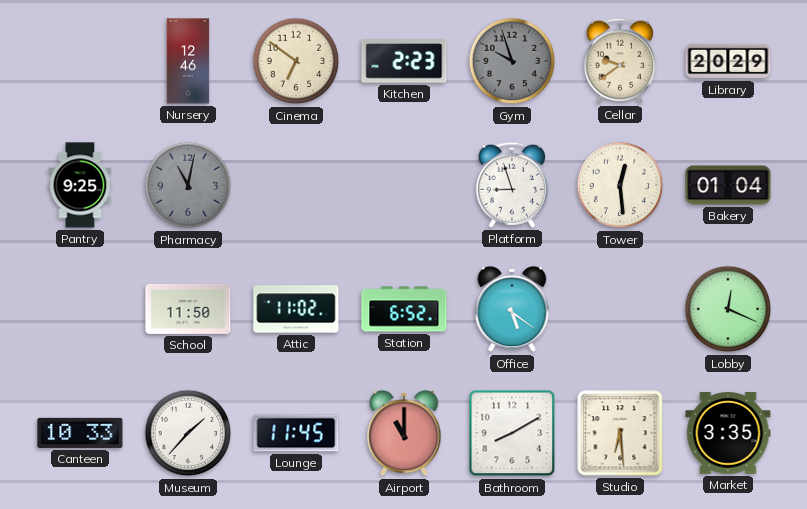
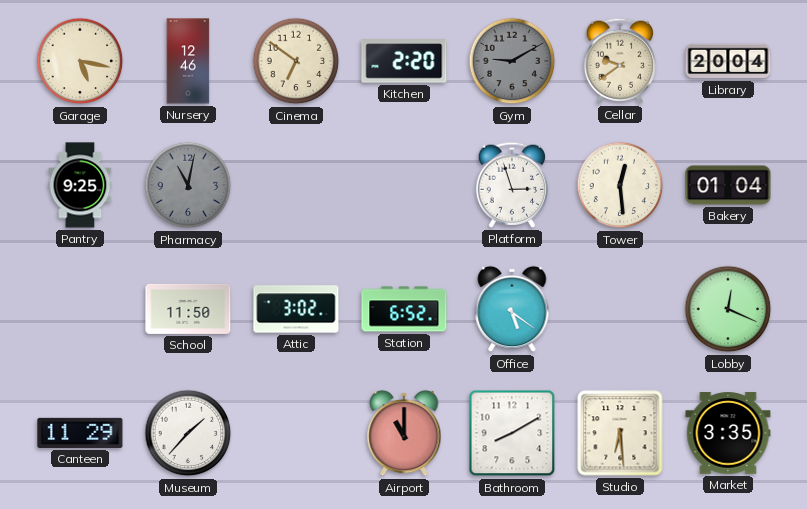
Garage: none -> 5:17
Kitchen: 2:23 -> 2:20
Gym: 9:57 -> 9:10
Library: 20:29 -> 20:04
Platform: 8:57 -> 2:57
Attic: 11:02 -> 3:02
Canteen: 10:33 -> 11:29
Lounge: 11:45 -> none
